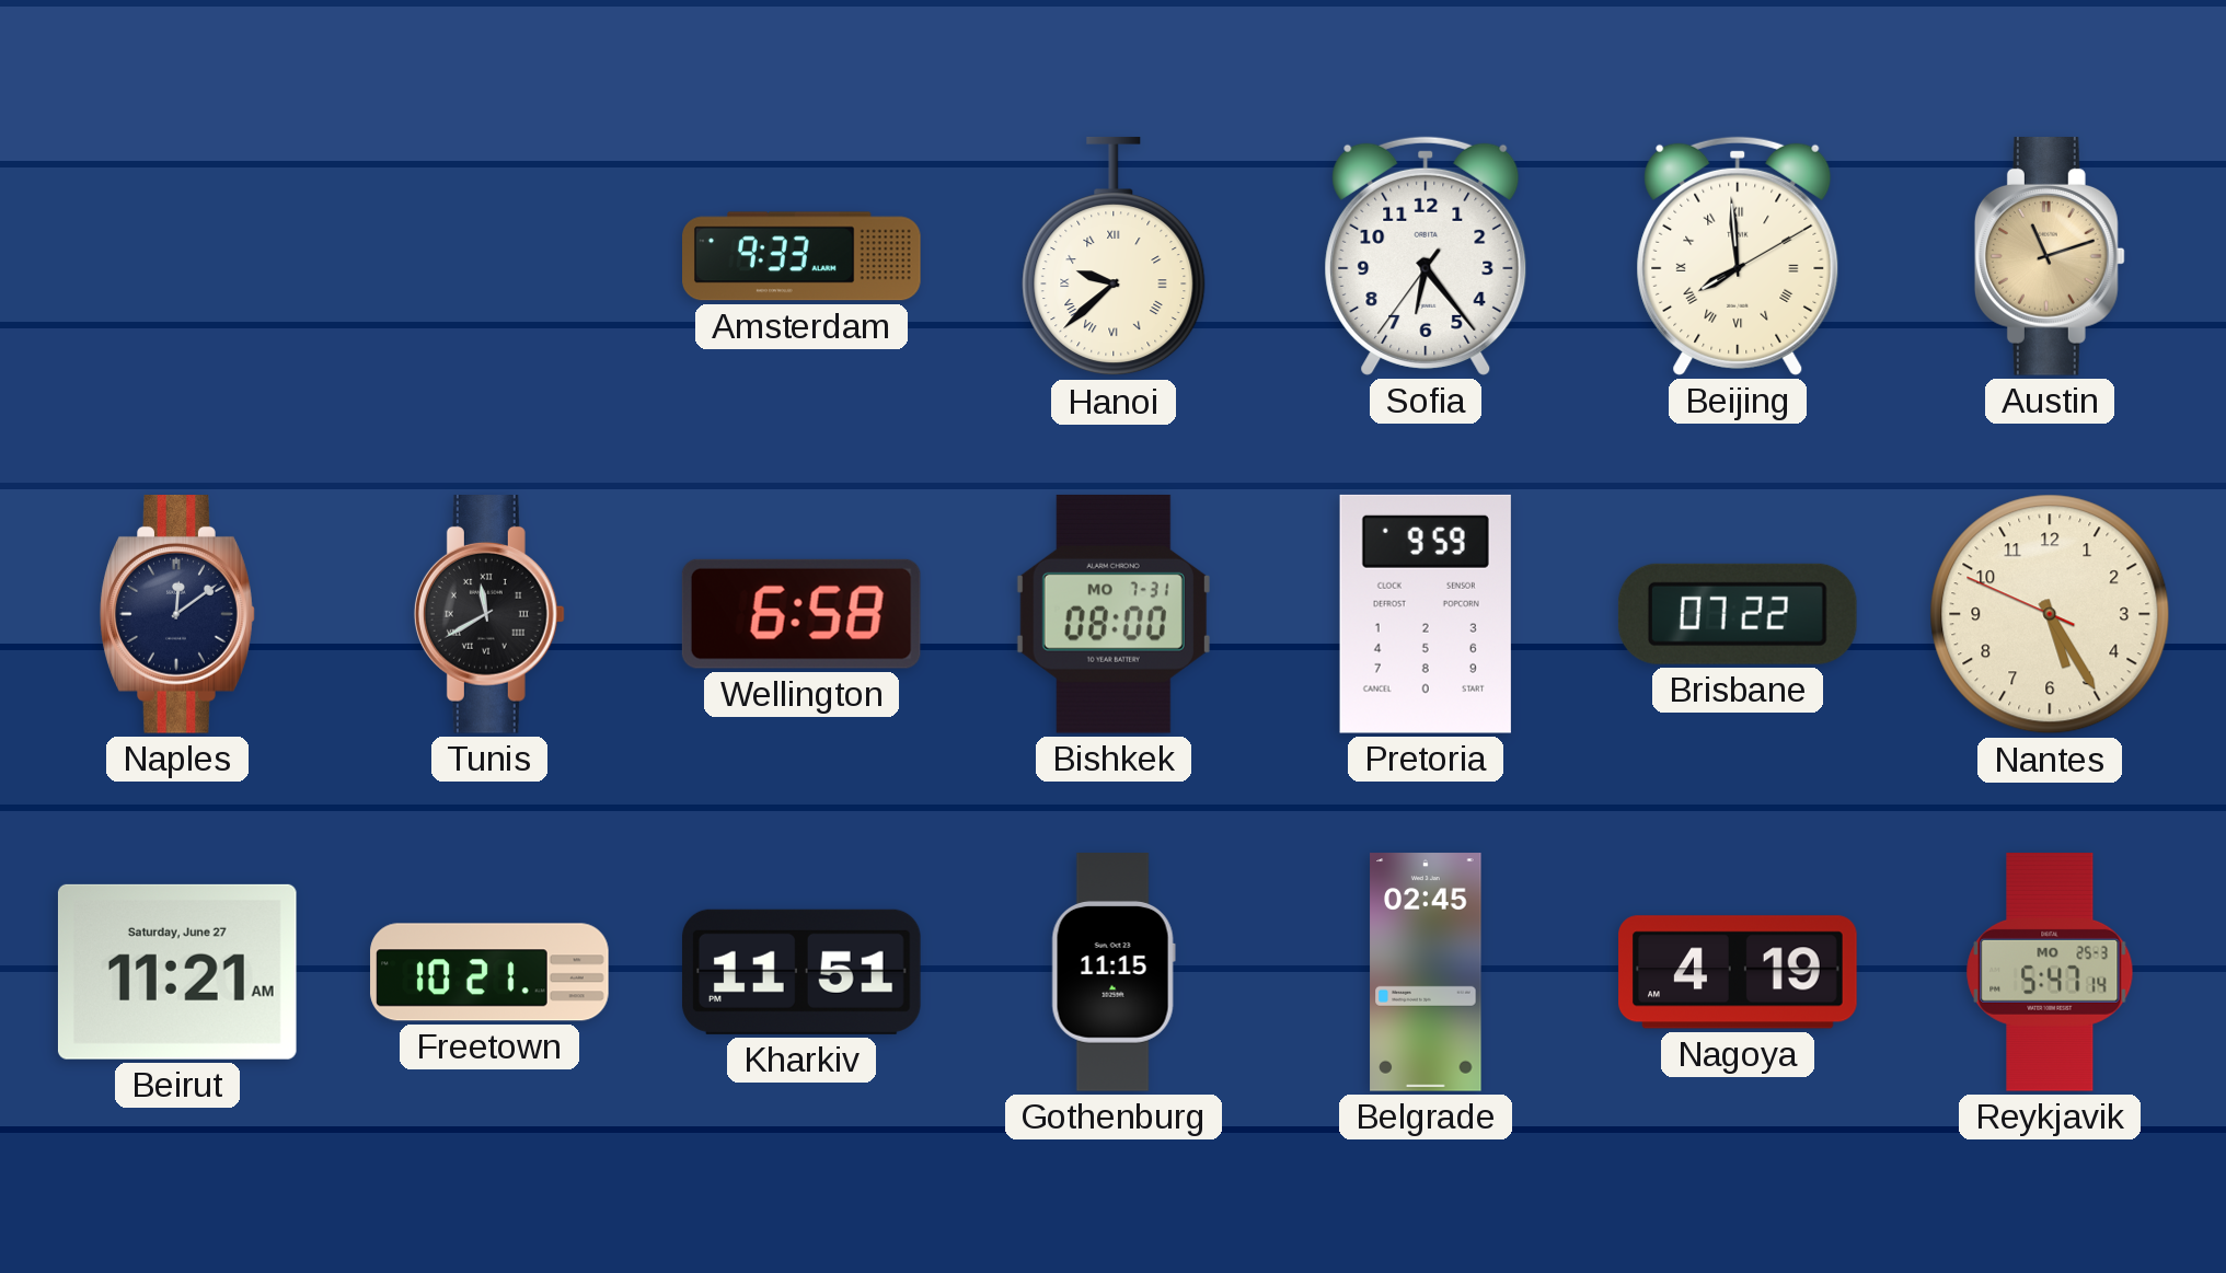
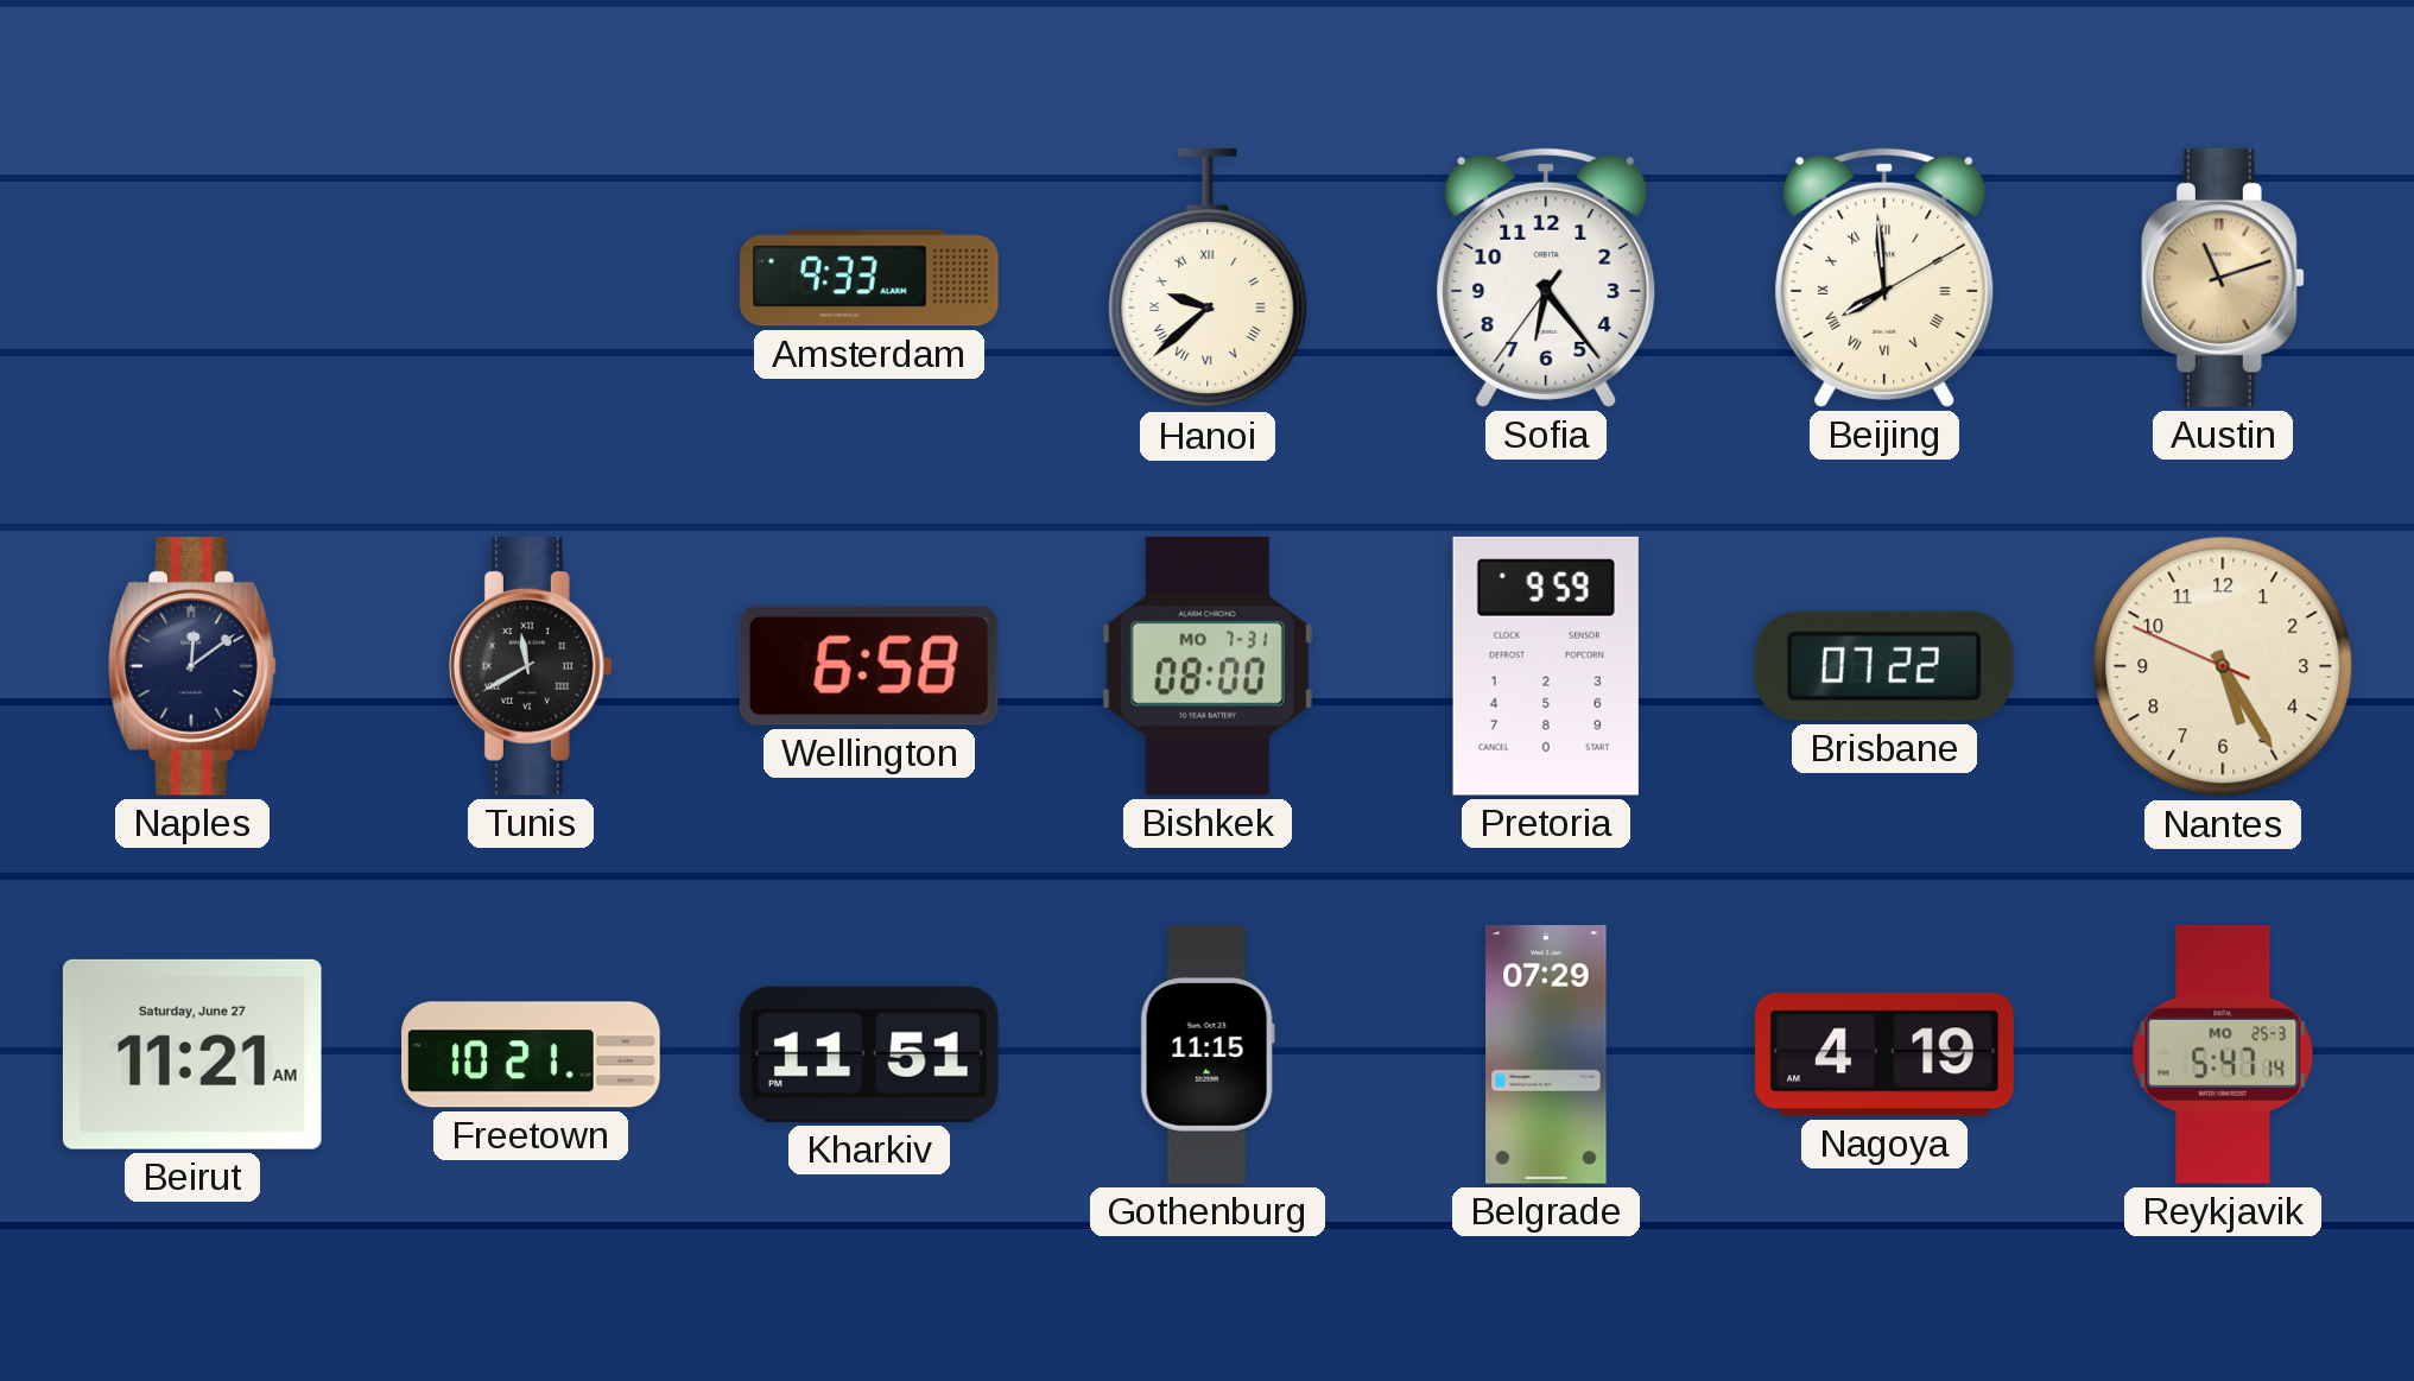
Belgrade: 02:45 -> 07:29
